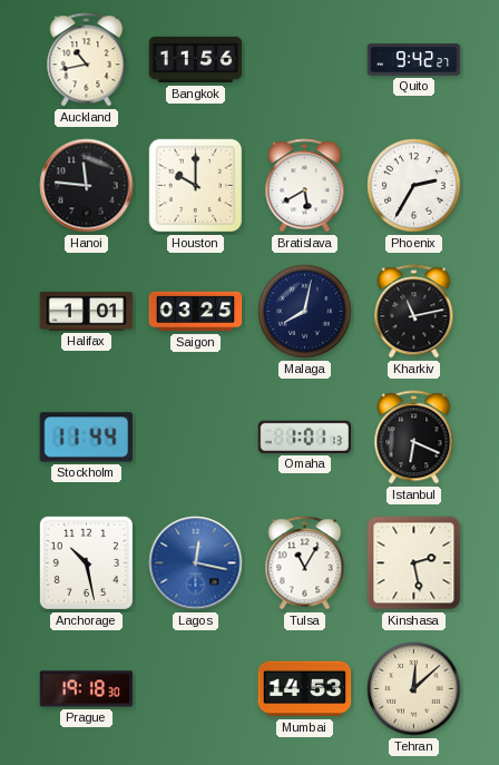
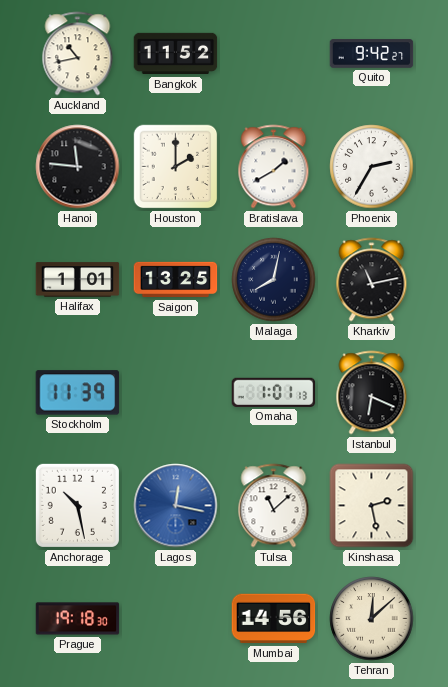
Bangkok: 11:56 -> 11:52
Houston: 10:00 -> 2:00
Bratislava: 5:40 -> 1:40
Saigon: 03:25 -> 13:25
Stockholm: 11:44 -> 11:39
Tulsa: 11:05 -> 11:08
Mumbai: 14:53 -> 14:56
